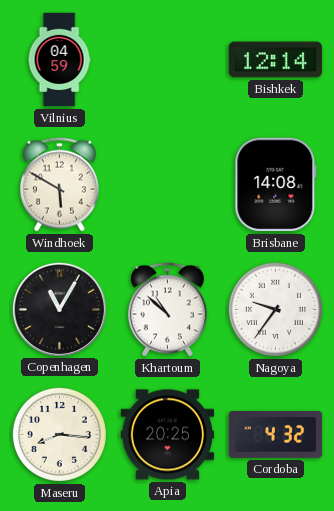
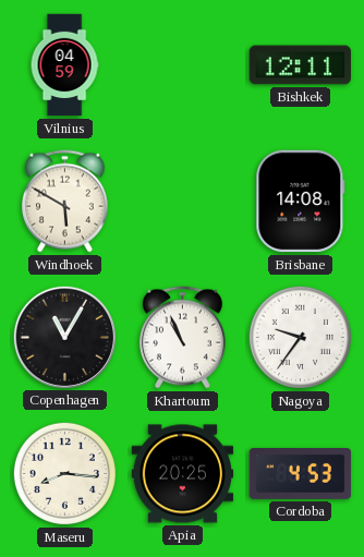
Bishkek: 12:14 -> 12:11
Khartoum: 10:52 -> 10:56
Cordoba: 4:32 -> 4:53
